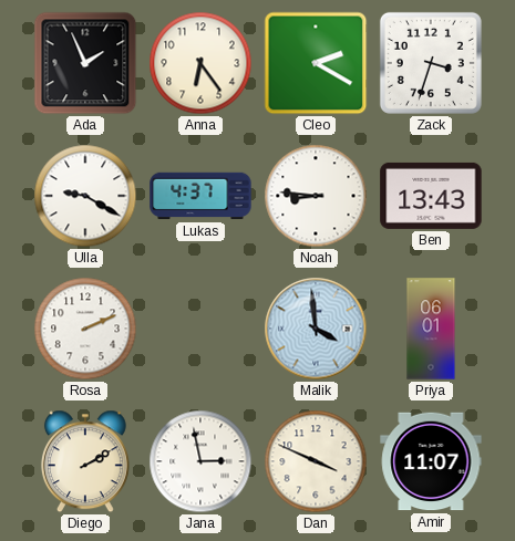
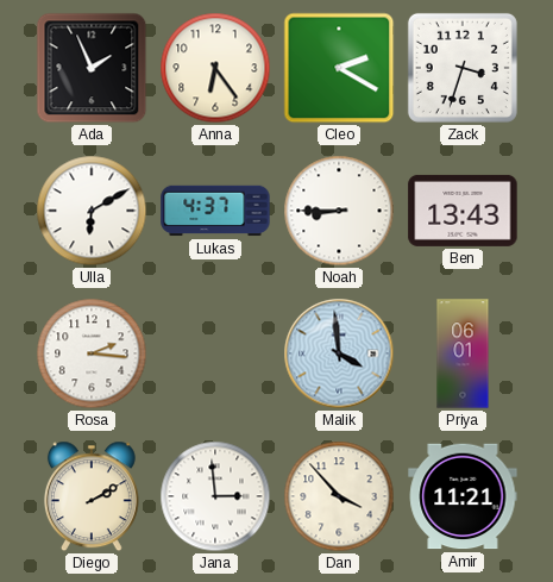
Ulla: 9:20 -> 6:10
Noah: 8:46 -> 8:45
Rosa: 2:11 -> 2:16
Jana: 2:58 -> 2:59
Dan: 3:49 -> 3:53
Amir: 11:07 -> 11:21
